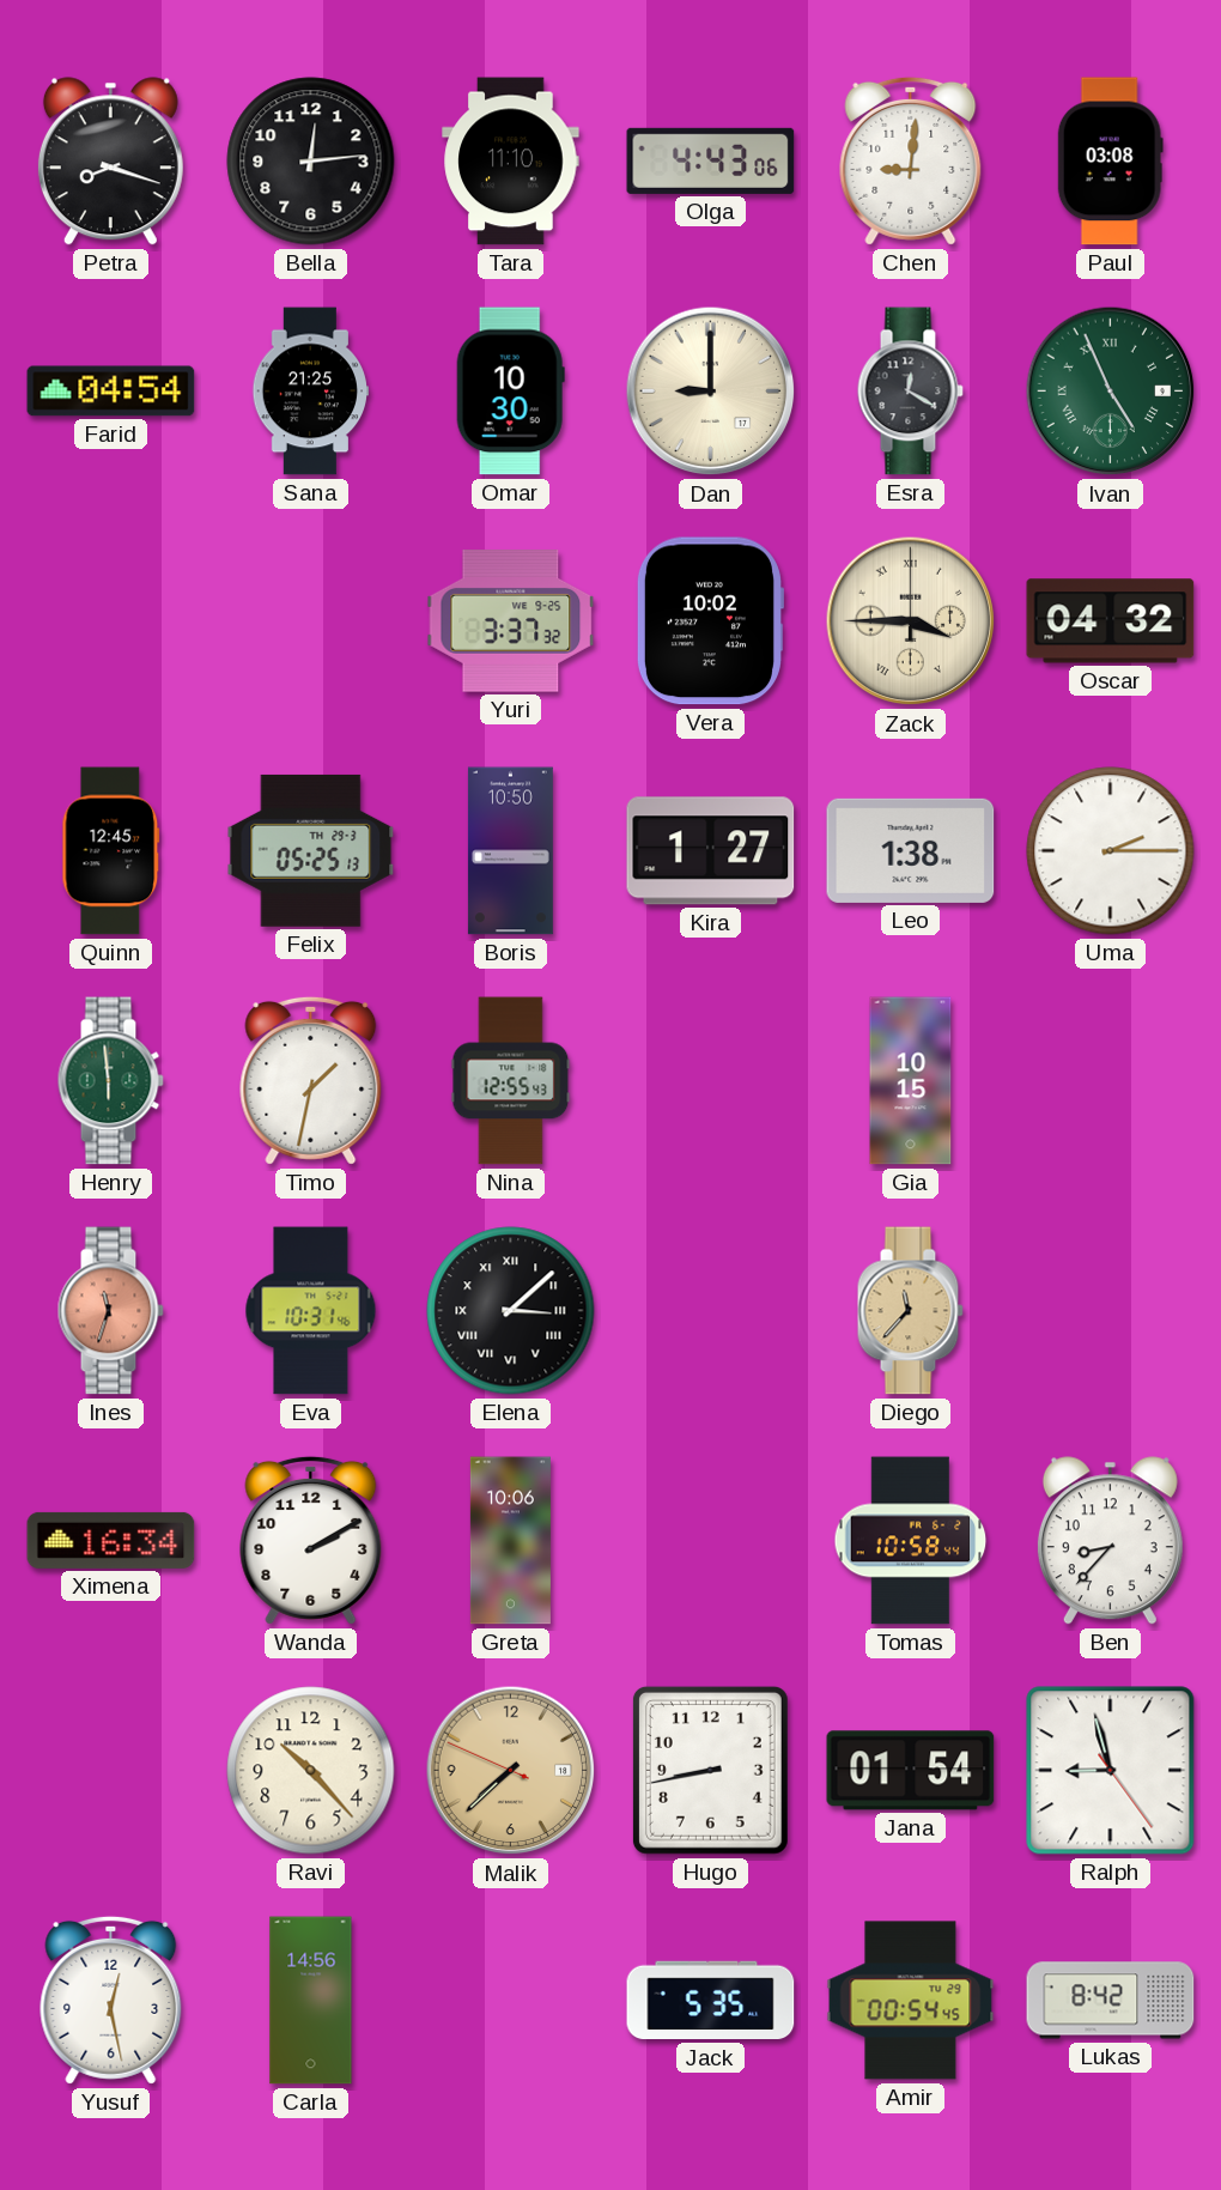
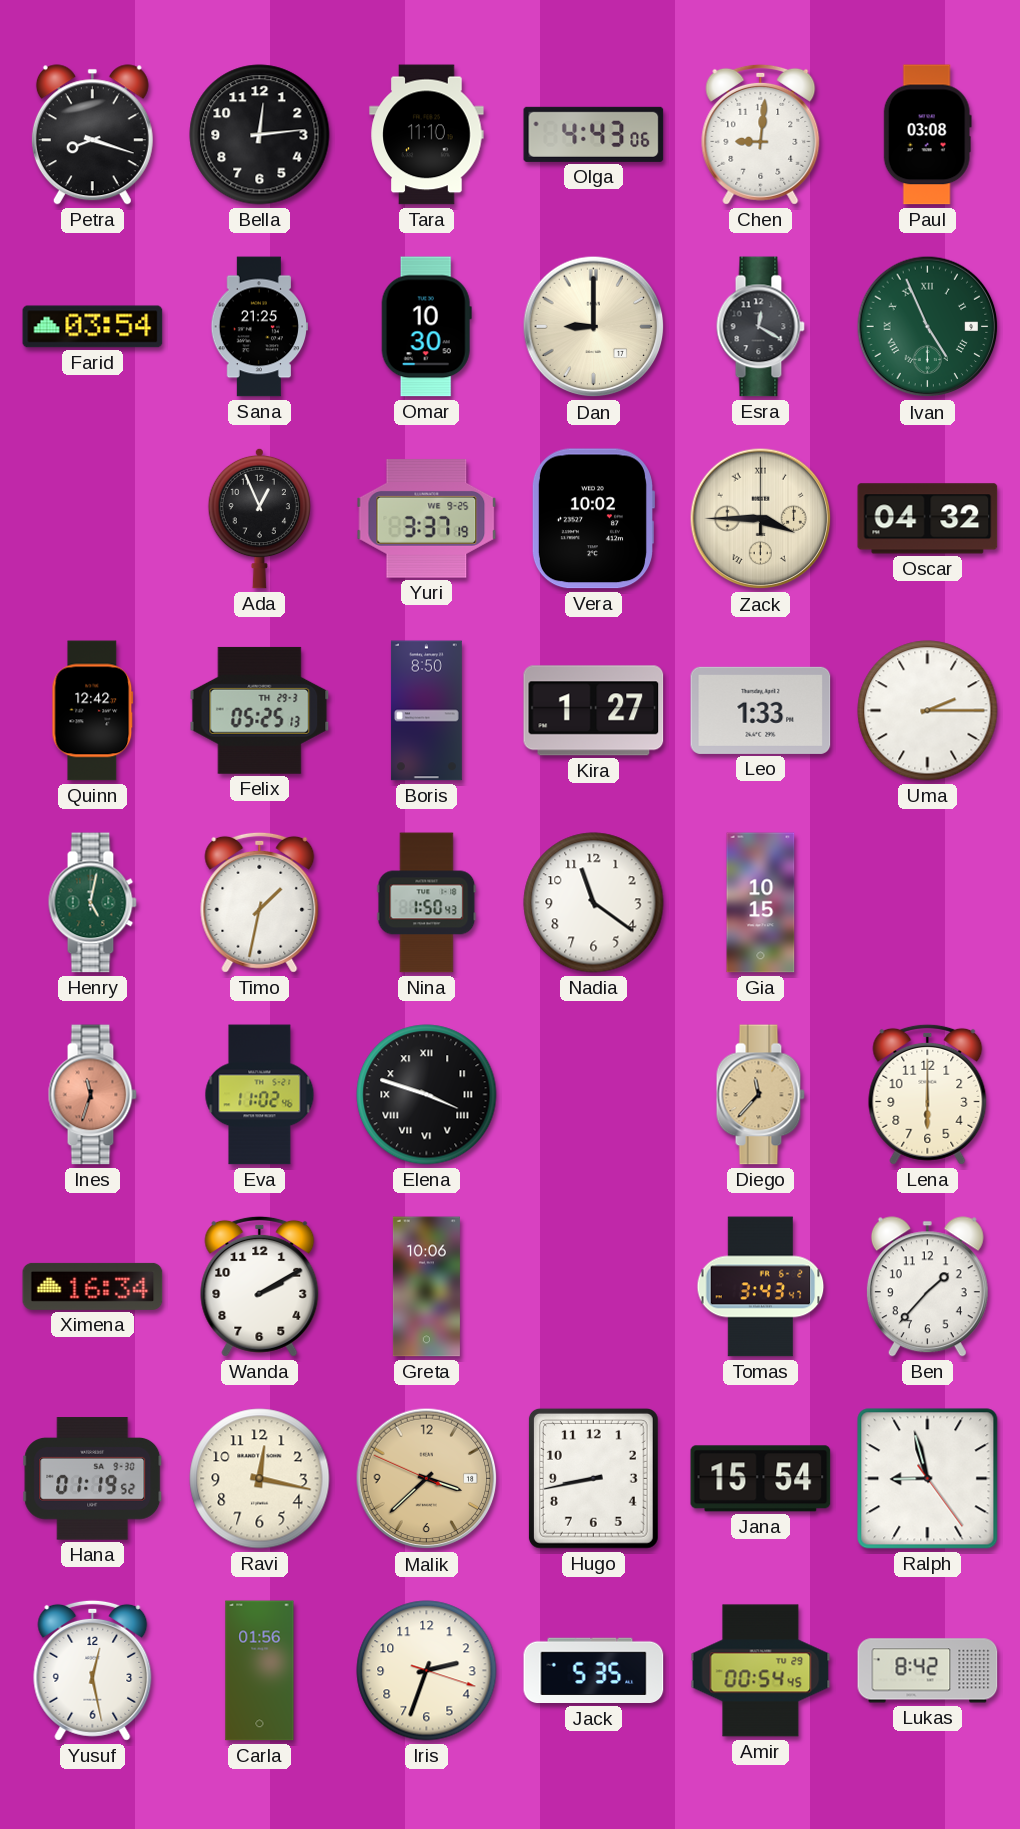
Farid: 04:54 -> 03:54
Ada: none -> 12:56
Yuri: 3:37:32 -> 3:37:19
Quinn: 12:45 -> 12:42
Boris: 10:50 -> 8:50
Leo: 1:38 -> 1:33
Henry: 5:59 -> 5:02
Nina: 12:55 -> 1:50
Nadia: none -> 11:21
Eva: 10:31 -> 11:02
Elena: 3:08 -> 3:48
Lena: none -> 6:00
Tomas: 10:58 -> 3:43
Ben: 8:37 -> 1:37
Hana: none -> 01:19
Ravi: 10:23 -> 12:17
Malik: 7:37 -> 3:37
Jana: 01:54 -> 15:54
Carla: 14:56 -> 01:56
Iris: none -> 2:33
